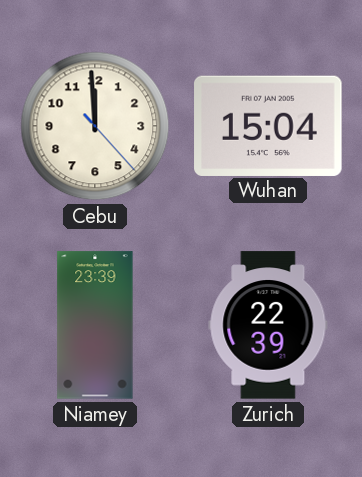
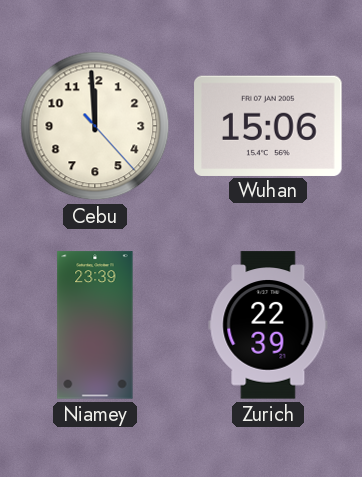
Wuhan: 15:04 -> 15:06
